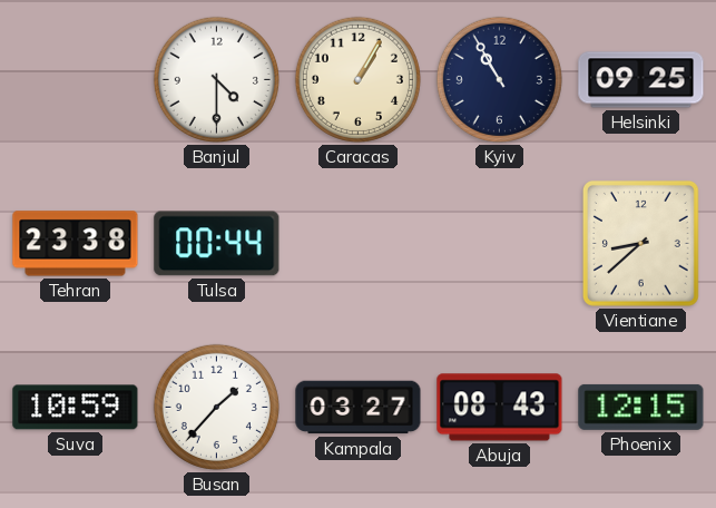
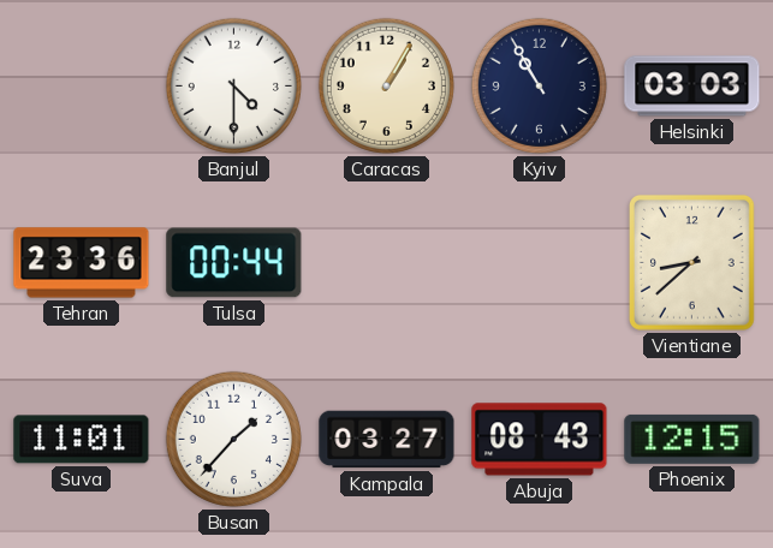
Helsinki: 09:25 -> 03:03
Tehran: 23:38 -> 23:36
Suva: 10:59 -> 11:01
